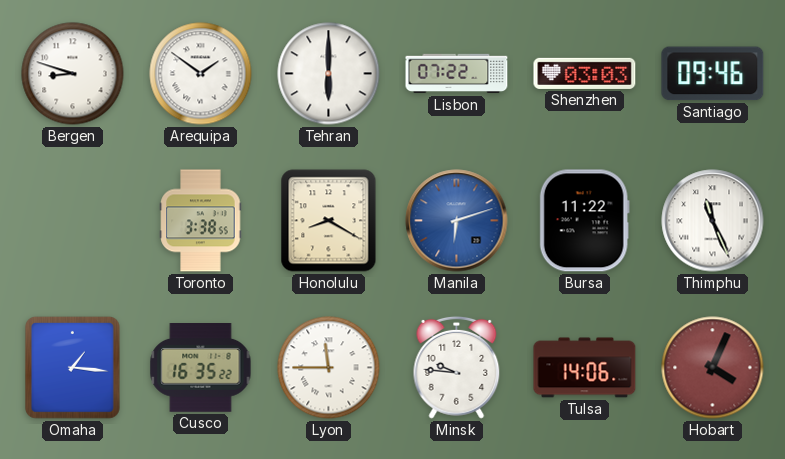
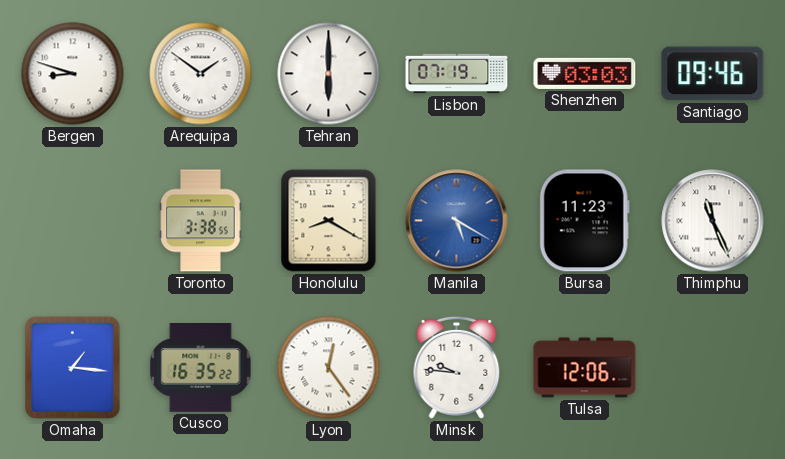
Lisbon: 07:22 -> 07:19
Manila: 6:12 -> 5:20
Bursa: 11:22 -> 11:23
Lyon: 11:45 -> 12:24
Tulsa: 14:06 -> 12:06
Hobart: 4:04 -> none
